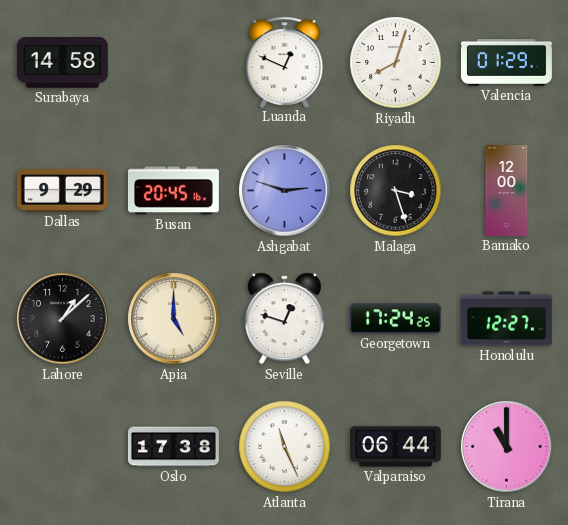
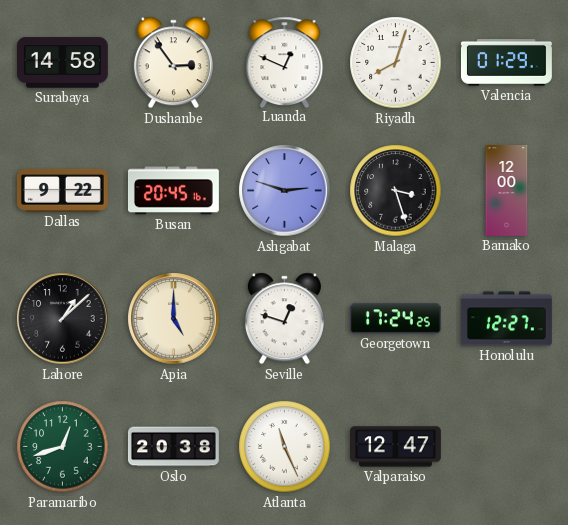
Dushanbe: none -> 2:54
Dallas: 9:29 -> 9:22
Paramaribo: none -> 12:42
Oslo: 17:38 -> 20:38
Valparaiso: 06:44 -> 12:47
Tirana: 11:00 -> none
